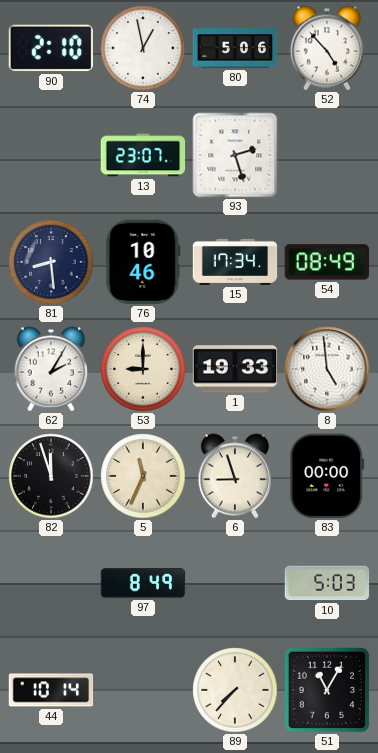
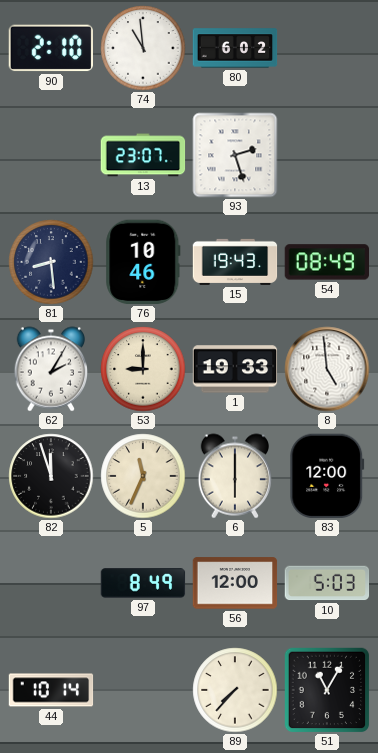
74: 12:58 -> 10:59
80: 5:06 -> 6:02
52: 4:53 -> none
15: 17:34 -> 19:43
6: 8:57 -> 6:00
83: 00:00 -> 12:00
56: none -> 12:00
